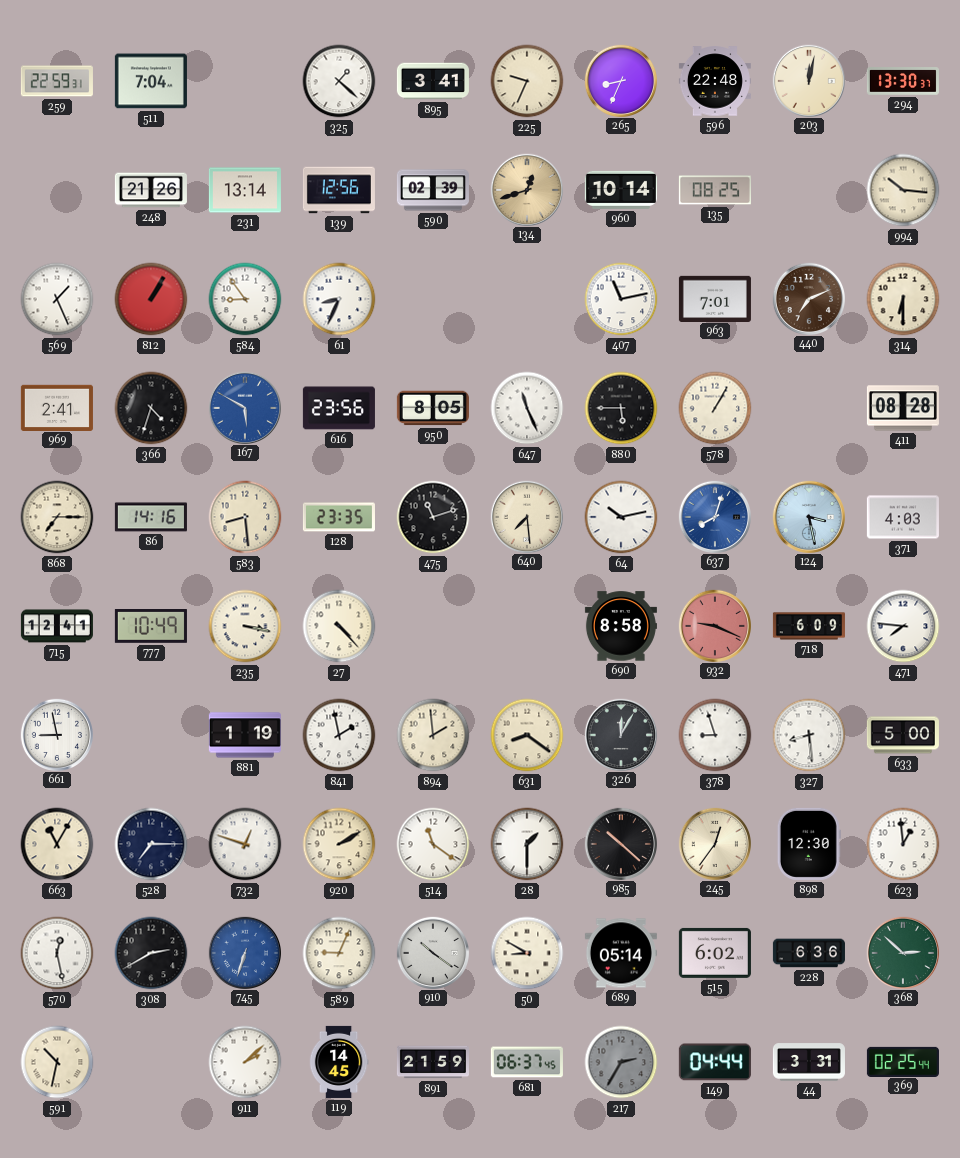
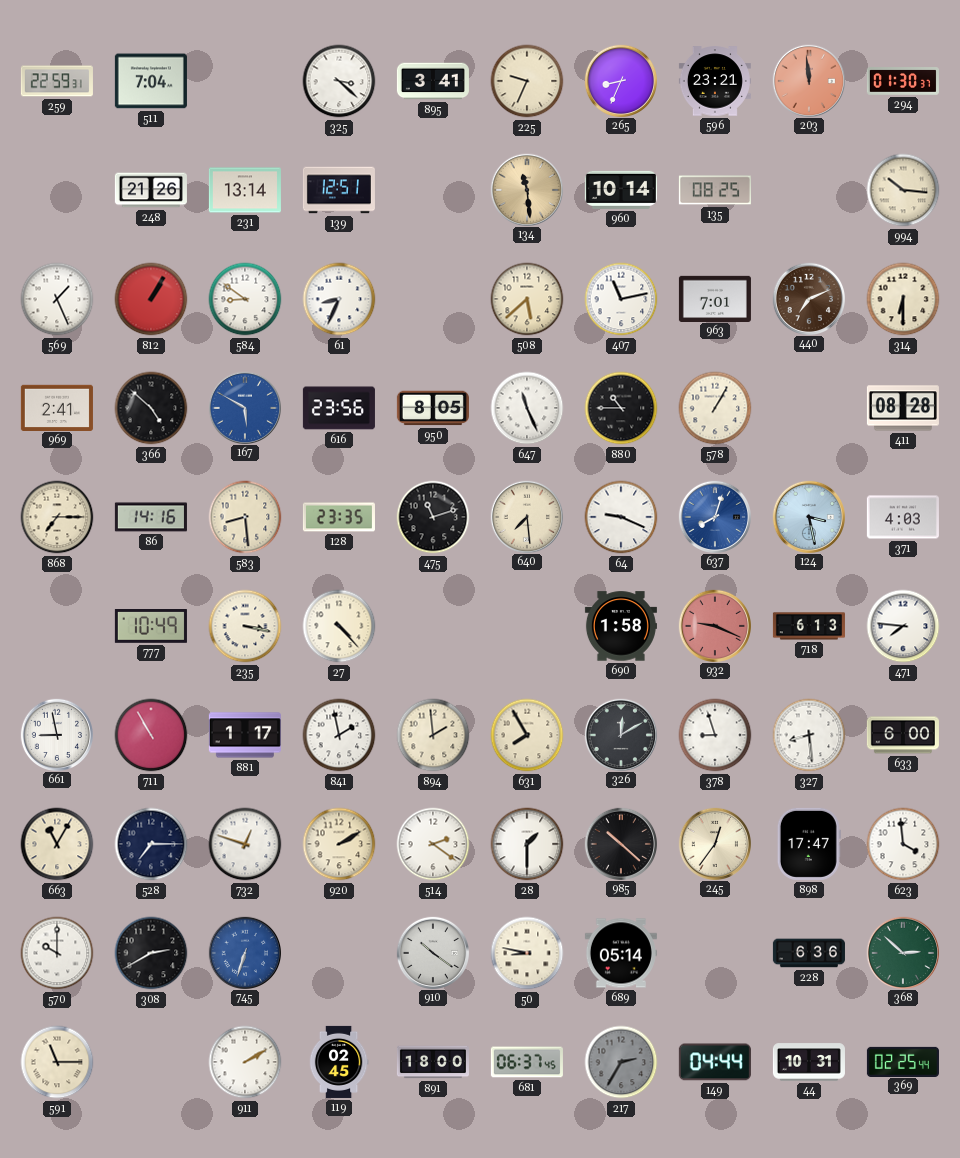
325: 1:22 -> 3:22
596: 22:48 -> 23:21
203: 12:02 -> 11:59
203 dial: cream -> salmon
294: 13:30 -> 01:30
139: 12:56 -> 12:51
590: 02:39 -> none
134: 12:42 -> 11:29
584: 8:54 -> 8:51
508: none -> 5:38
366: 4:33 -> 4:52
880: 5:45 -> 10:45
64: 10:13 -> 9:19
715: 12:41 -> none
690: 8:58 -> 1:58
718: 6:09 -> 6:13
711: none -> 10:55
881: 1:19 -> 1:17
631: 8:21 -> 7:55
326: 12:05 -> 12:10
633: 5:00 -> 6:00
514: 11:21 -> 2:21
898: 12:30 -> 17:47
623: 12:59 -> 3:59
570: 12:28 -> 10:00
589: 9:04 -> none
50: 8:50 -> 8:47
515: 6:02 -> none
591: 10:32 -> 11:15
911: 2:08 -> 2:10
119: 14:45 -> 02:45
891: 21:59 -> 18:00
44: 3:31 -> 10:31
